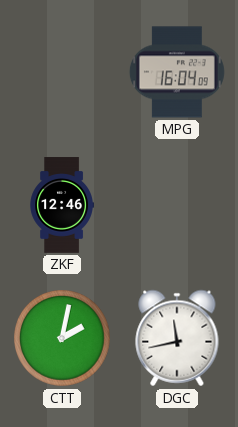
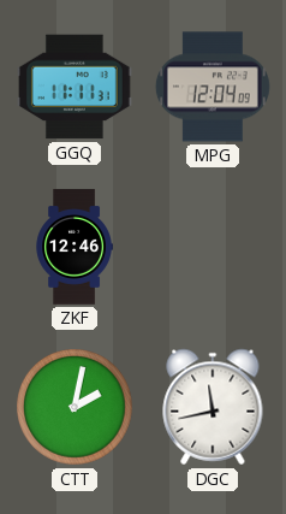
GGQ: none -> 11:11
MPG: 16:04 -> 12:04
